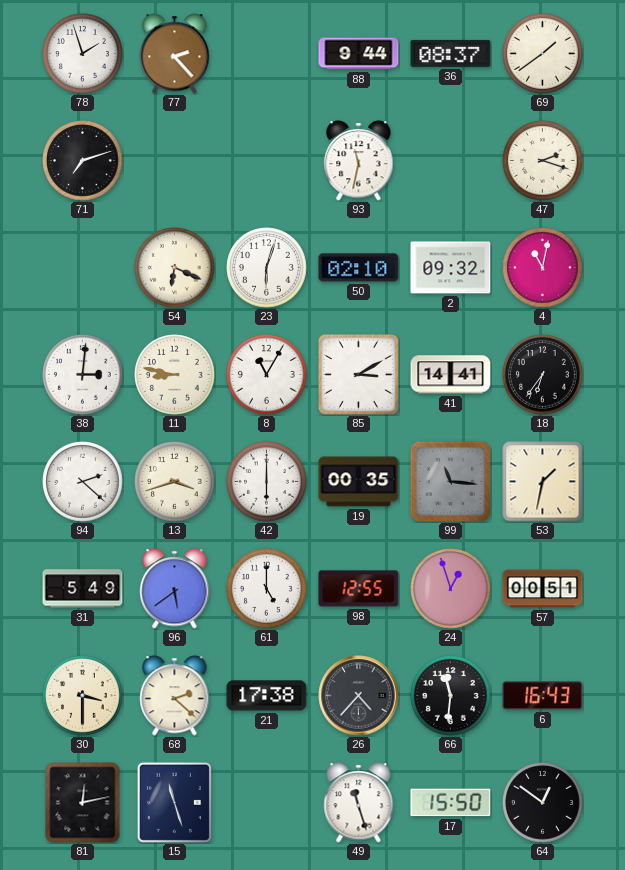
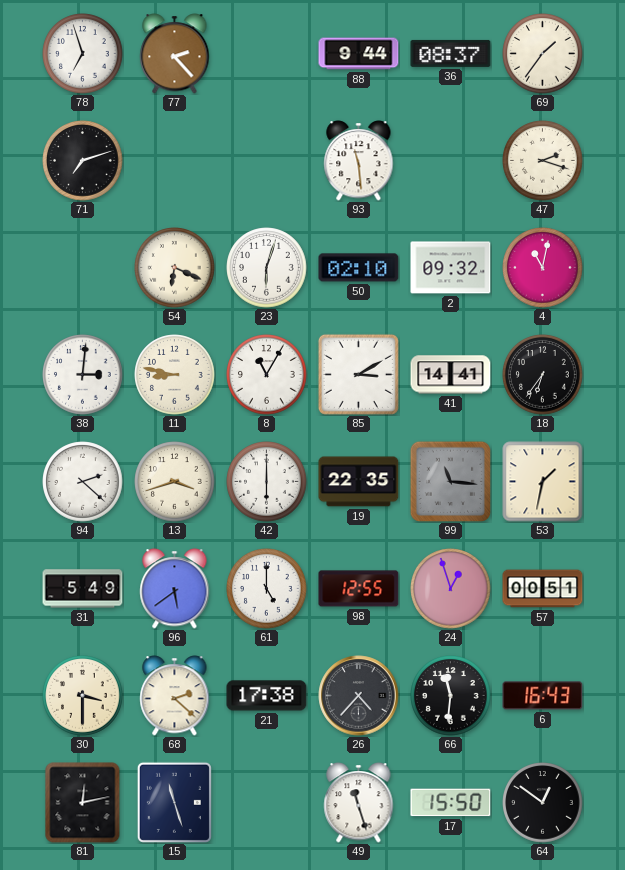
78: 1:57 -> 6:57
69: 1:39 -> 1:36
93: 11:32 -> 11:29
19: 00:35 -> 22:35
